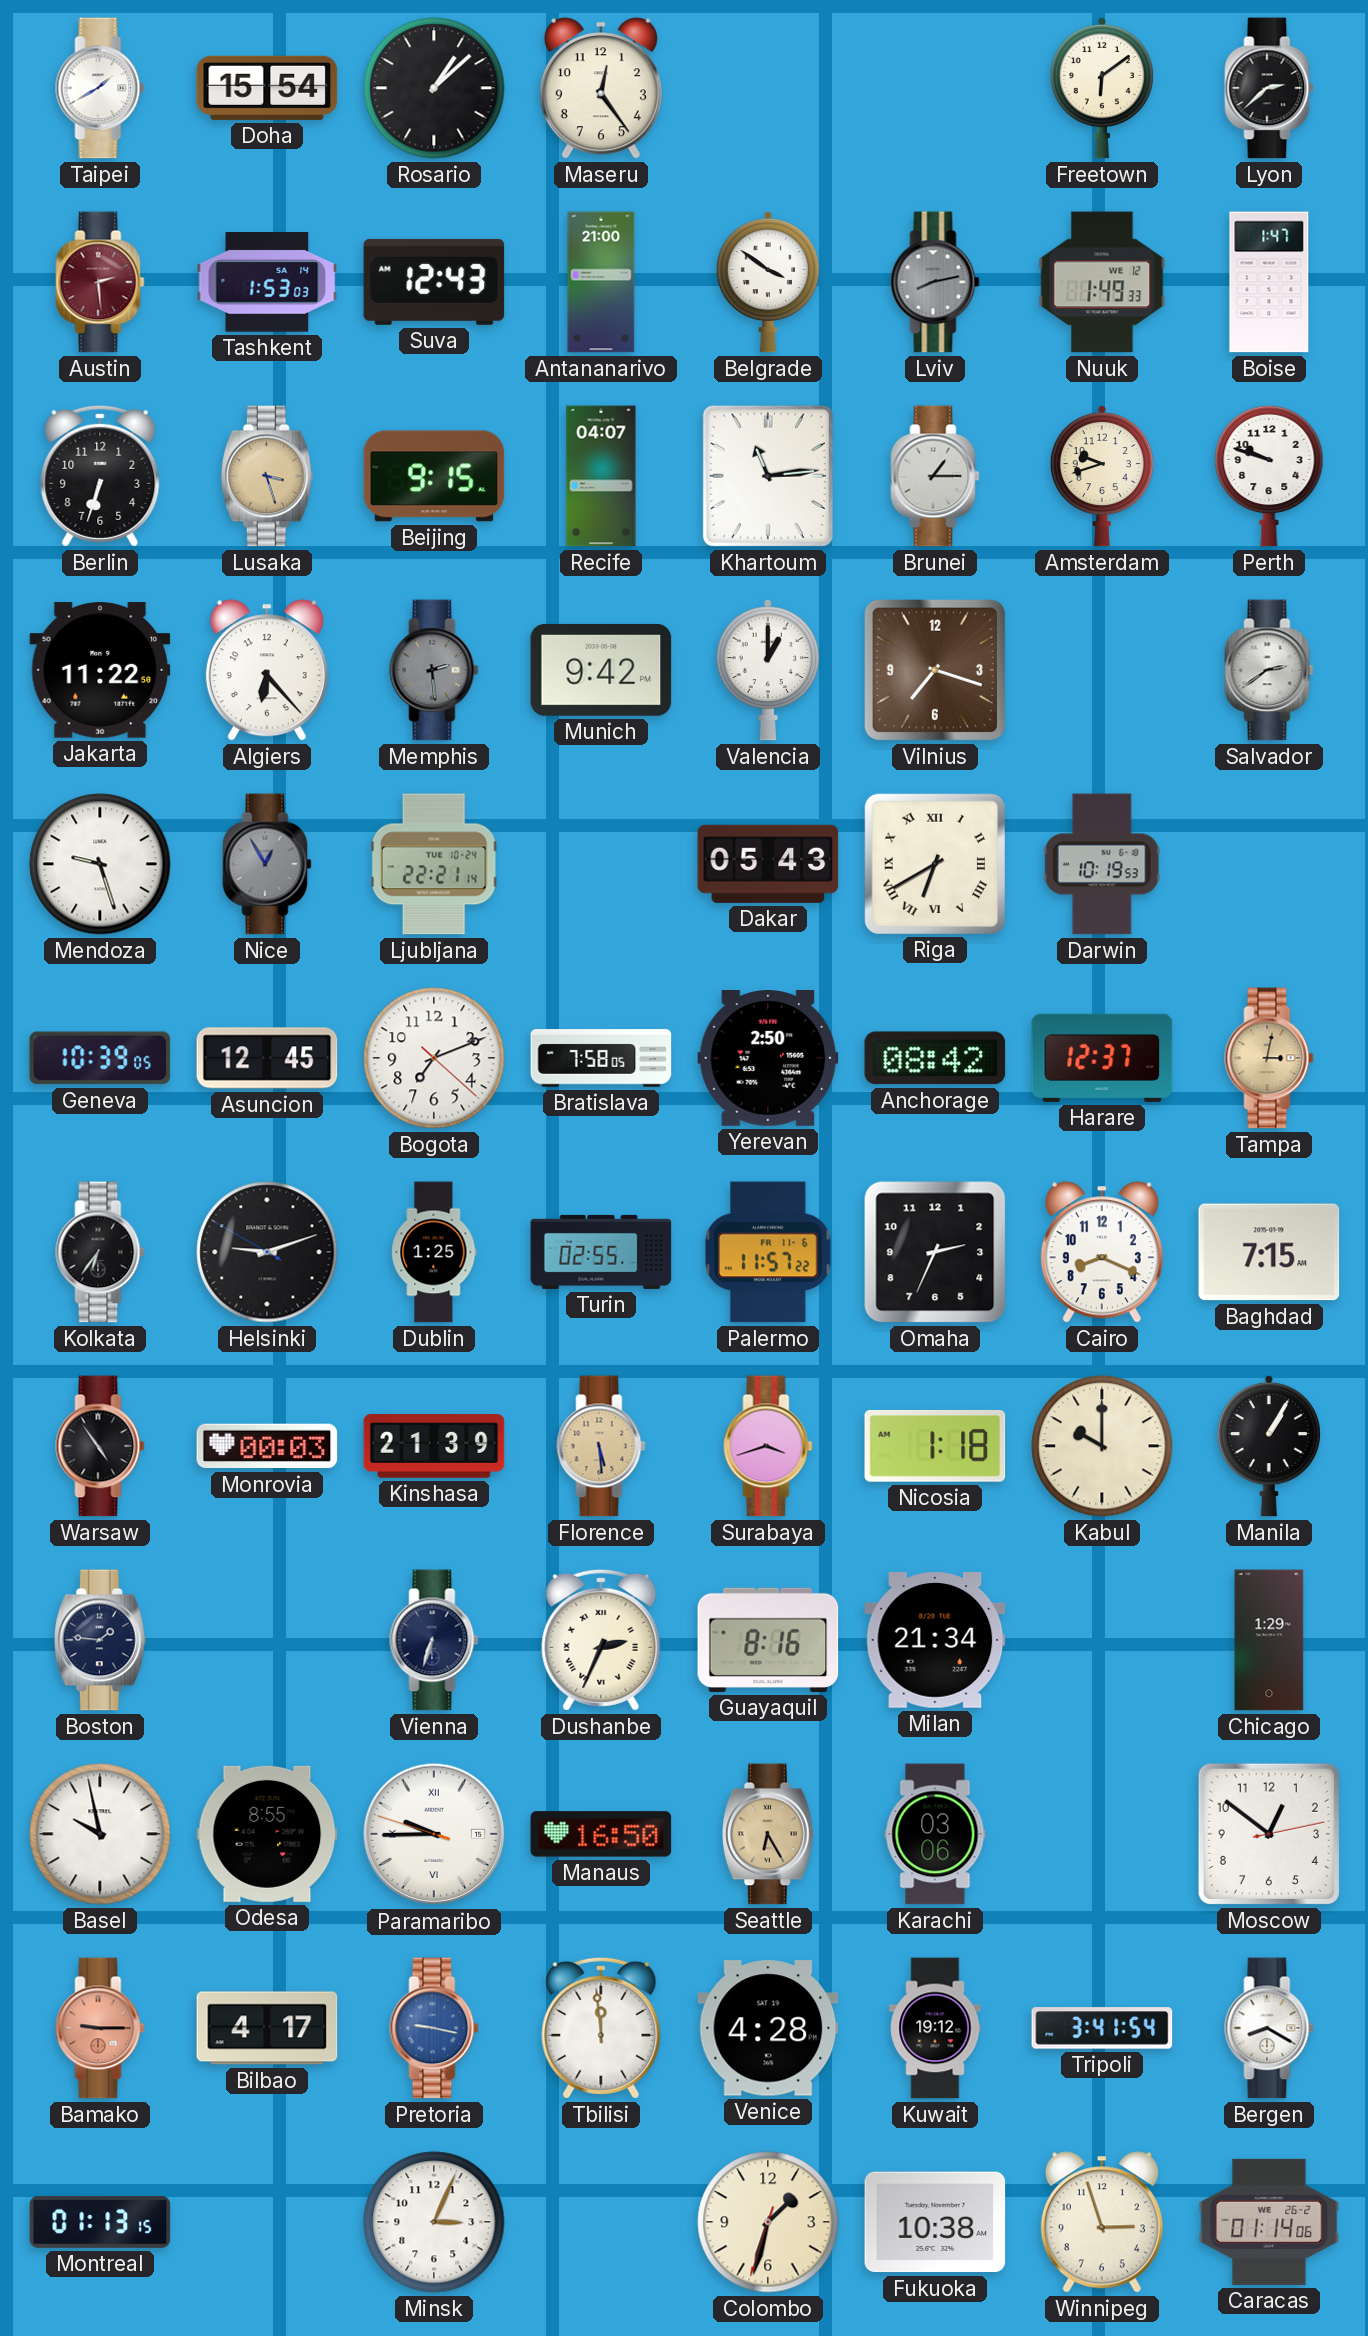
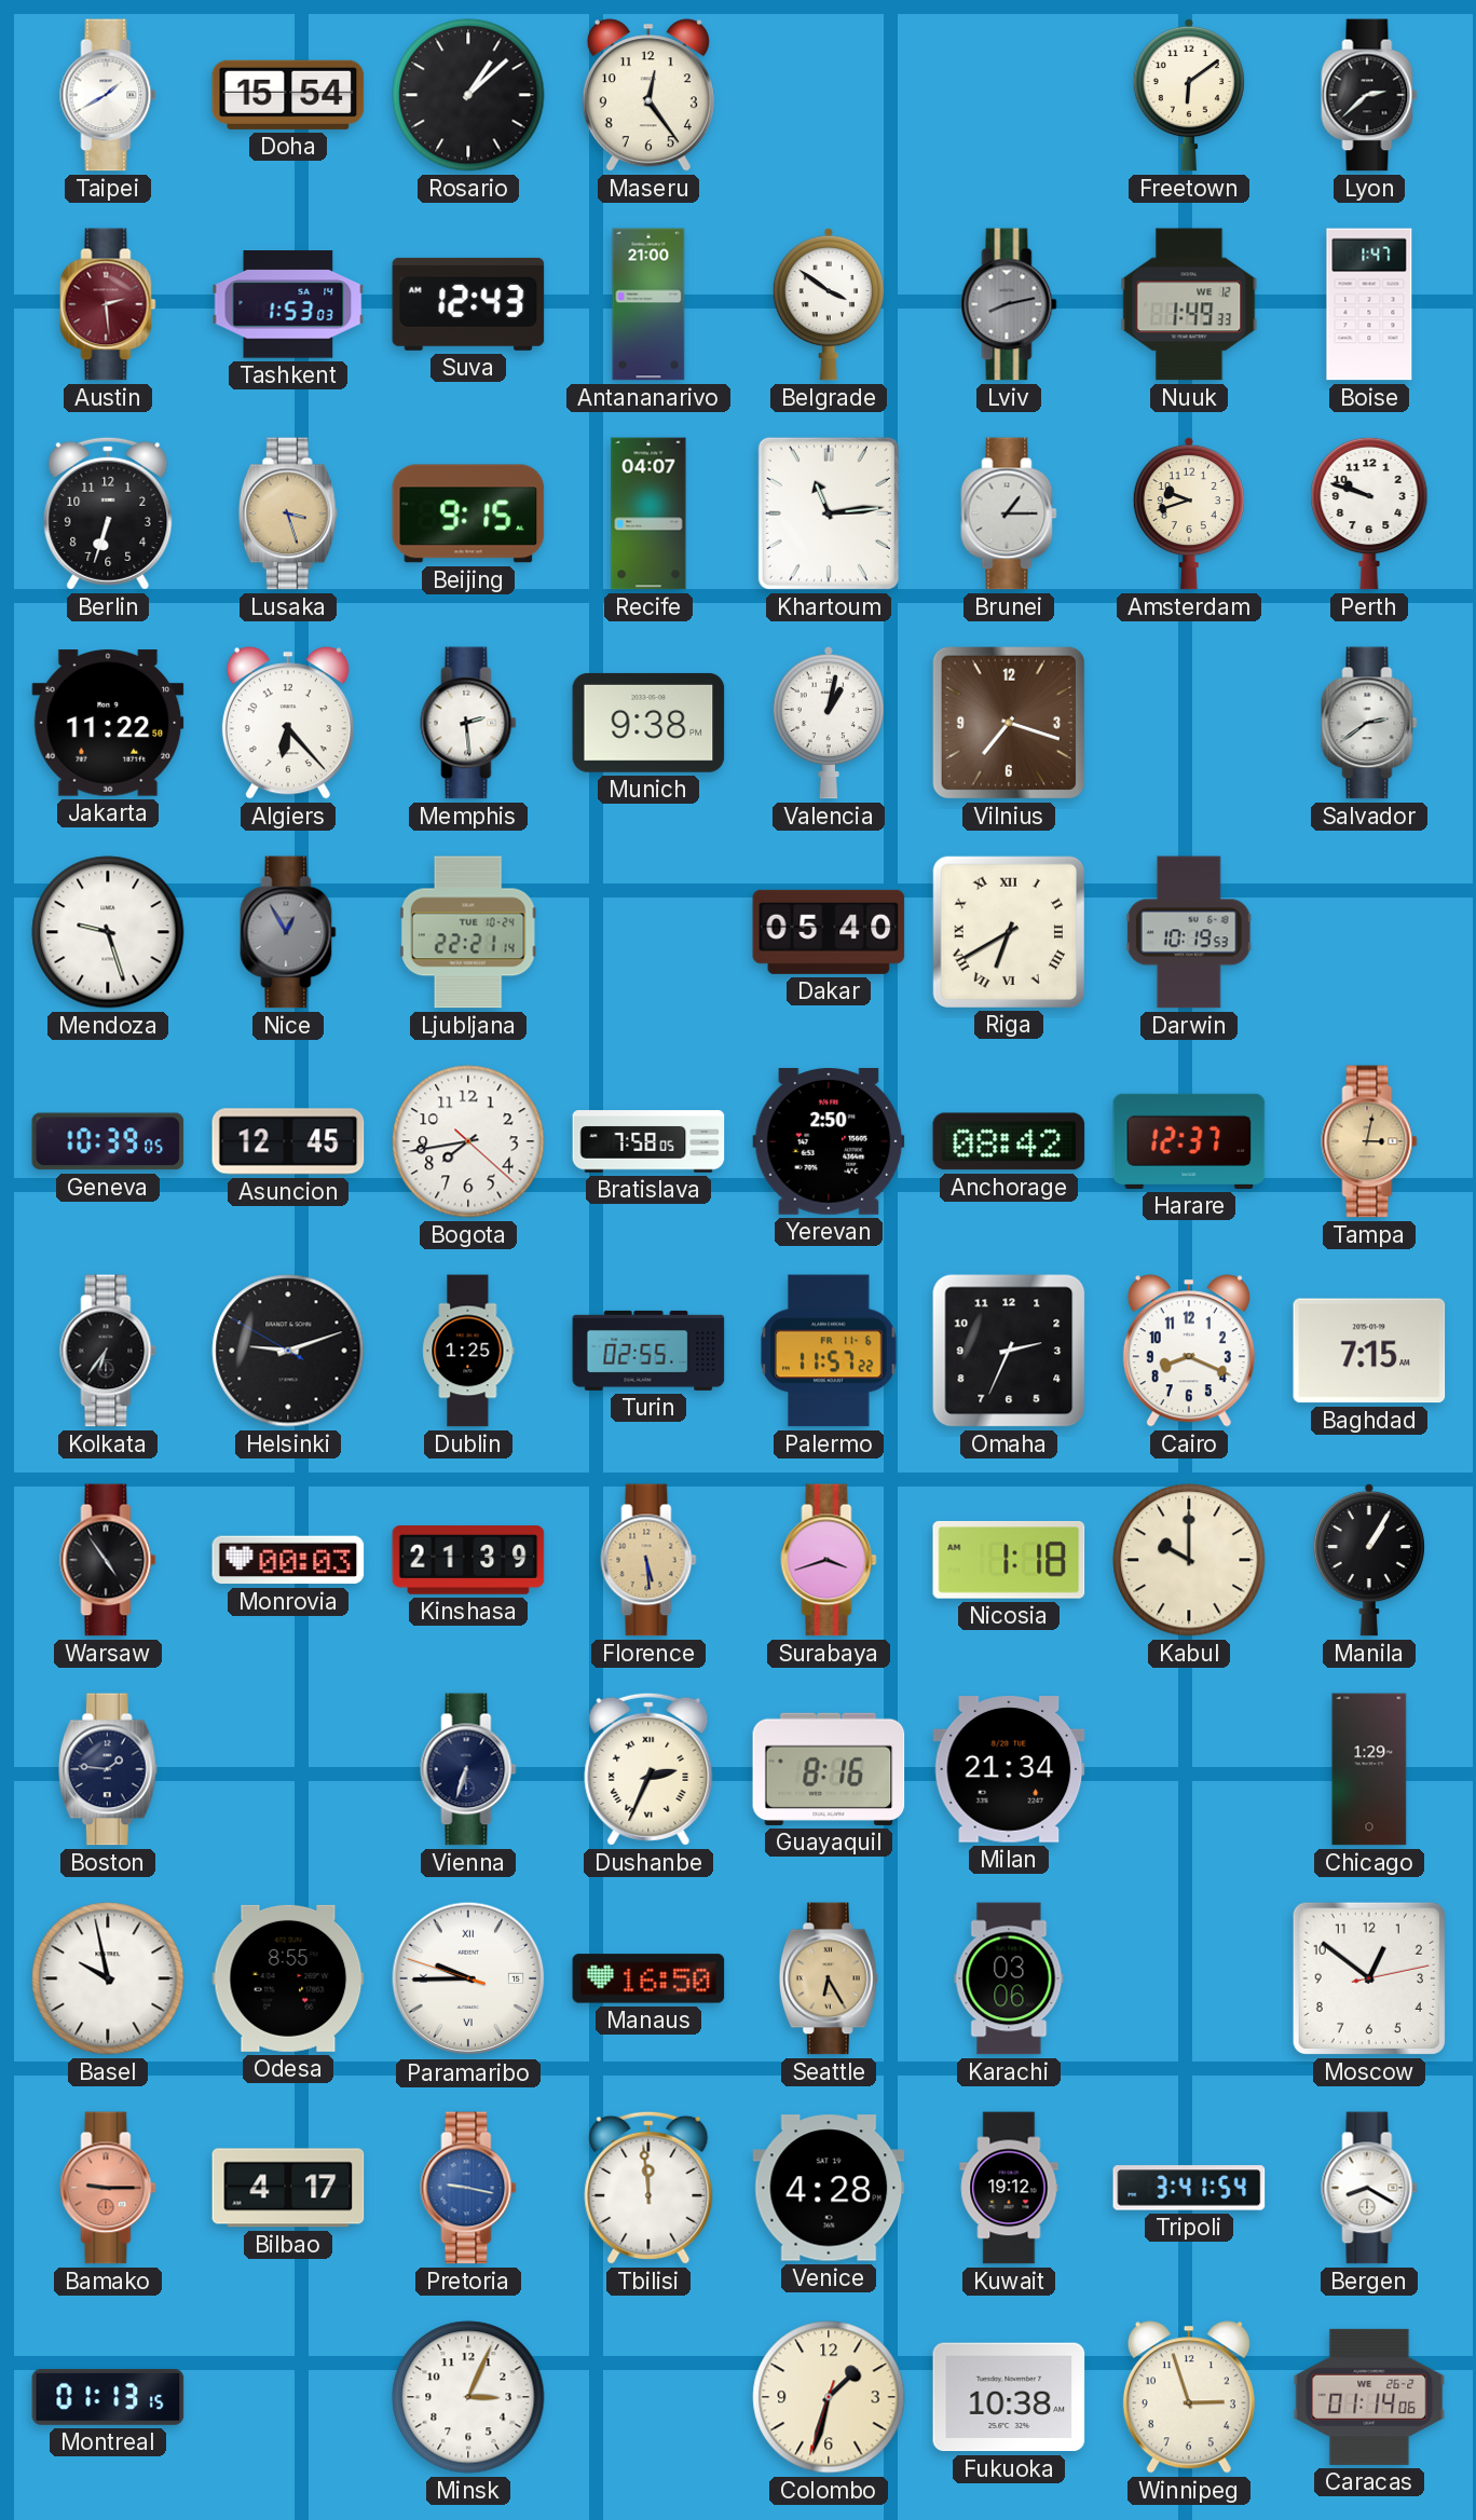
Memphis dial: grey -> white
Munich: 9:42 -> 9:38
Valencia: 1:00 -> 1:02
Dakar: 05:43 -> 05:40
Bogota: 7:11 -> 7:43
